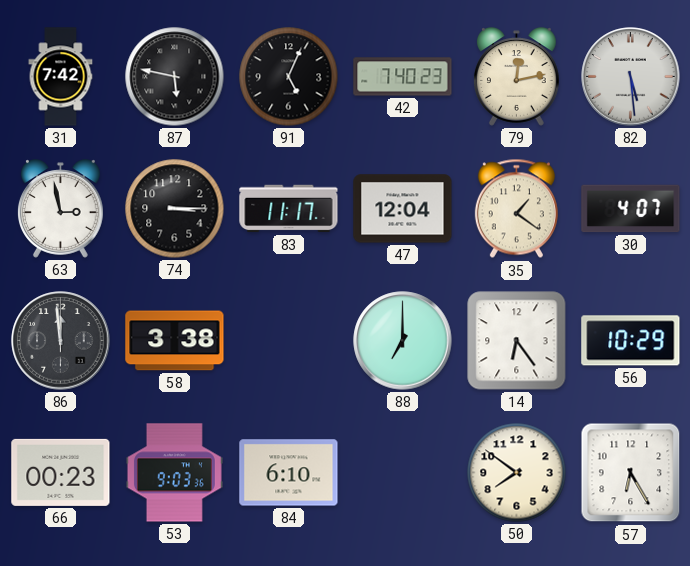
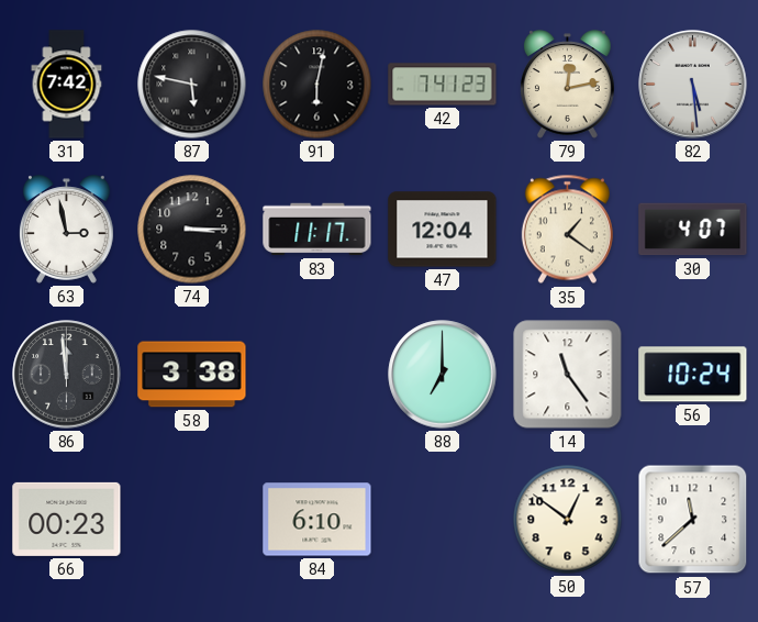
91: 5:04 -> 6:02
42: 7:40 -> 7:41
14: 6:24 -> 11:24
56: 10:29 -> 10:24
53: 9:03 -> none
50: 7:51 -> 12:51
57: 6:25 -> 11:38
